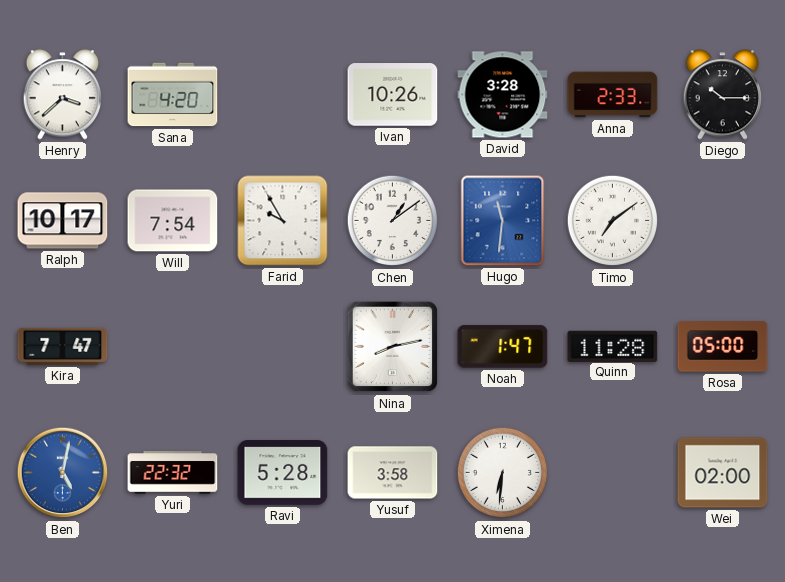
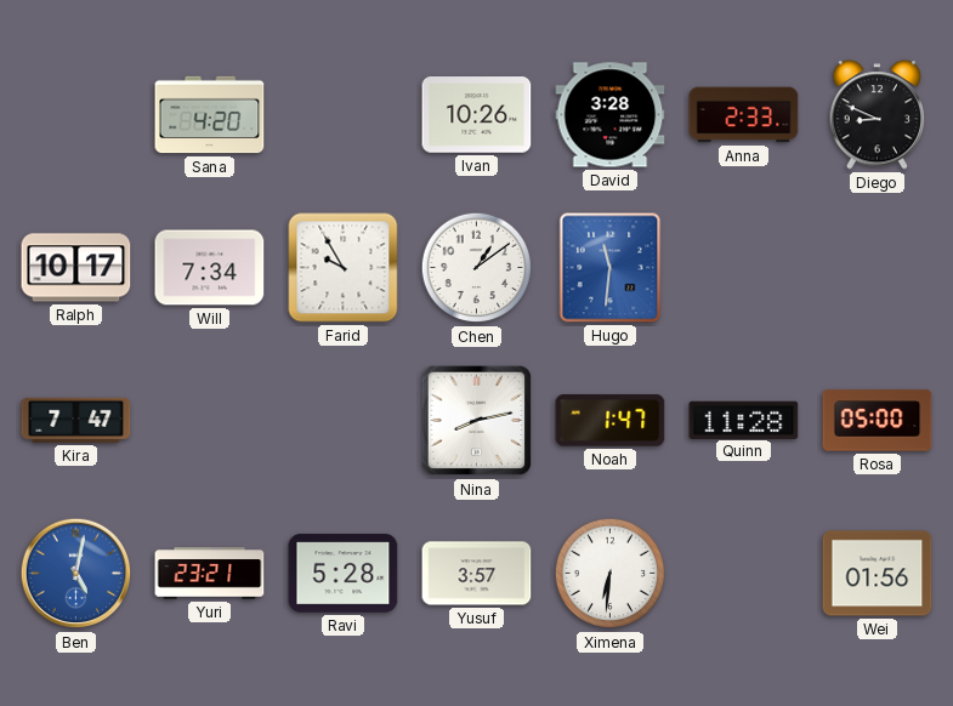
Henry: 3:38 -> none
Diego: 10:15 -> 8:49
Will: 7:54 -> 7:34
Timo: 7:09 -> none
Yuri: 22:32 -> 23:21
Yusuf: 3:58 -> 3:57
Wei: 02:00 -> 01:56
